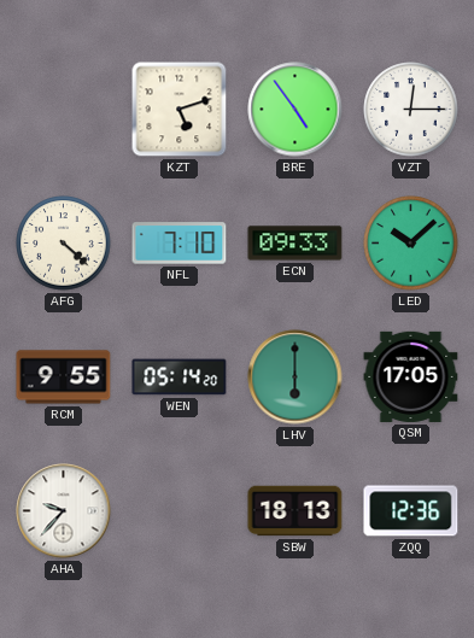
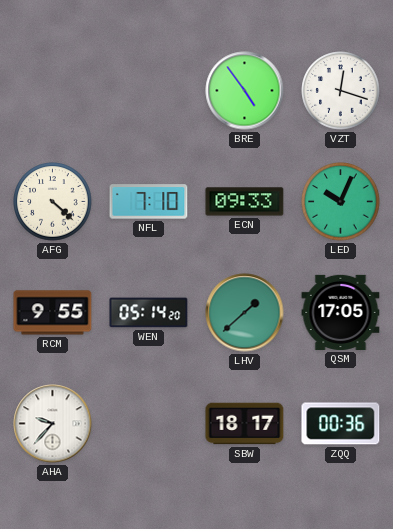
KZT: 5:12 -> none
VZT: 12:15 -> 12:18
LED: 10:08 -> 10:04
LHV: 6:00 -> 1:38
SBW: 18:13 -> 18:17
ZQQ: 12:36 -> 00:36
